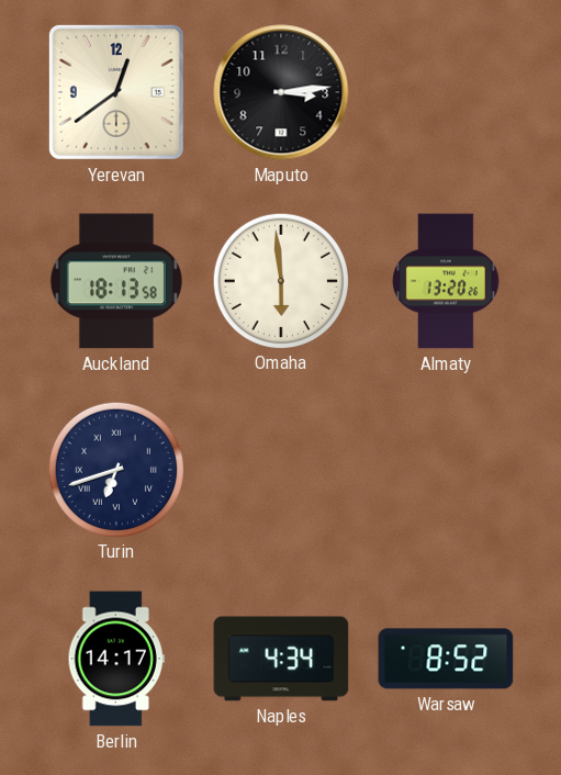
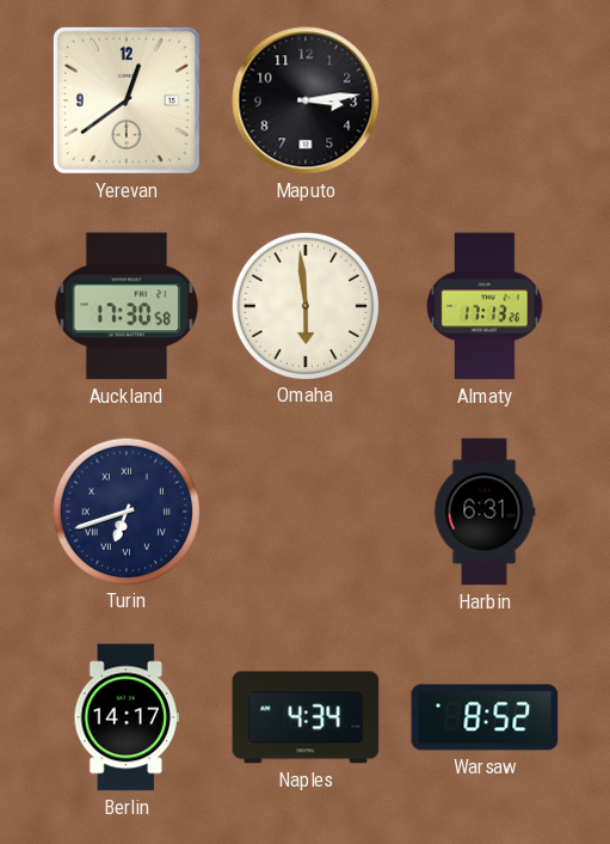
Auckland: 18:13 -> 17:30
Almaty: 13:20 -> 17:13
Harbin: none -> 6:31
